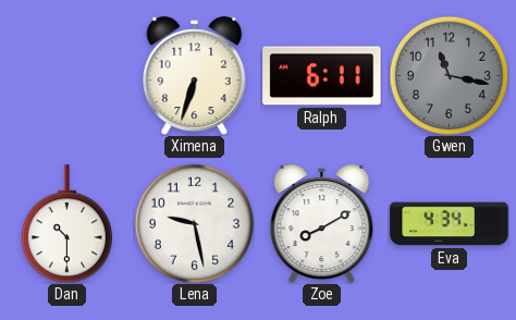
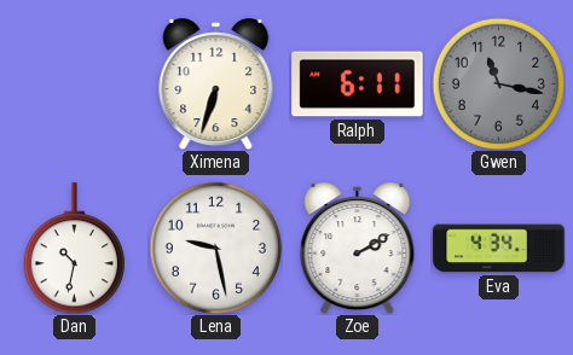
Dan: 10:30 -> 10:32
Zoe: 8:10 -> 2:10
